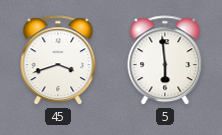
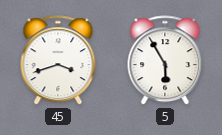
5: 5:59 -> 5:55
